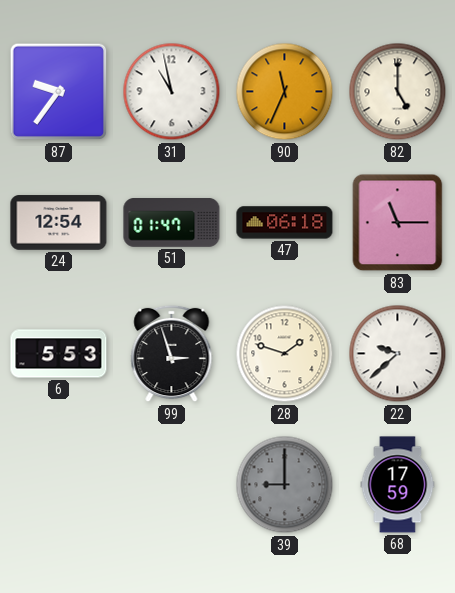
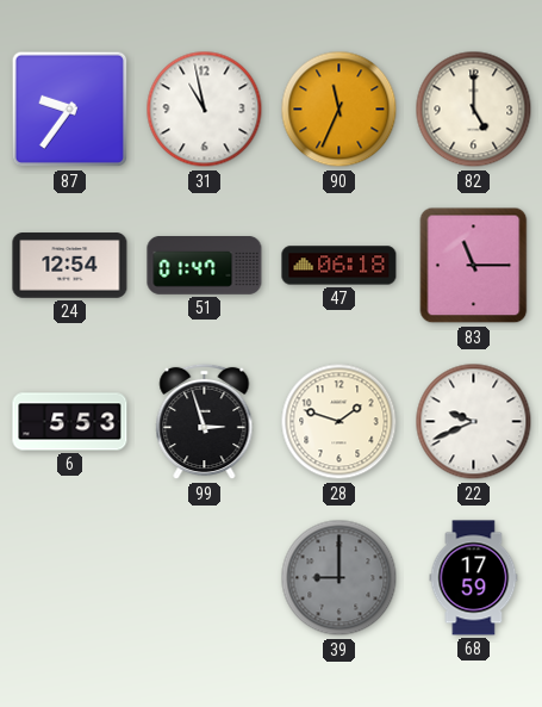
22: 9:38 -> 9:41
